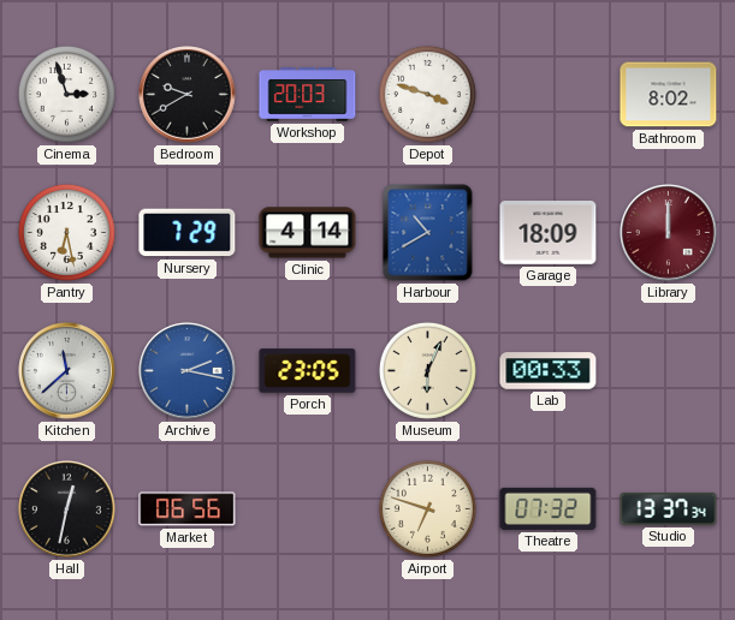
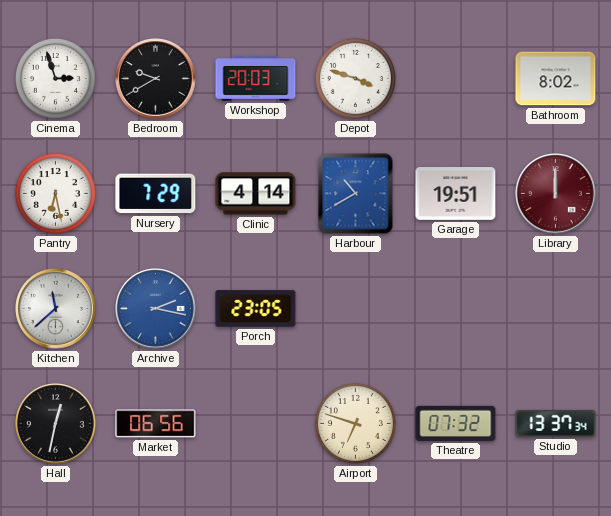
Garage: 18:09 -> 19:51
Museum: 6:04 -> none
Lab: 00:33 -> none
